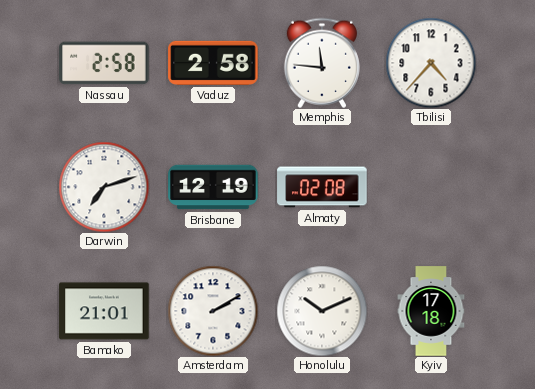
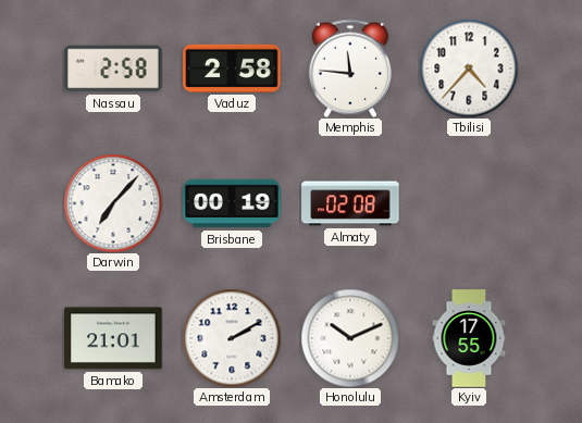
Darwin: 7:12 -> 7:07
Brisbane: 12:19 -> 00:19
Kyiv: 17:18 -> 17:55
